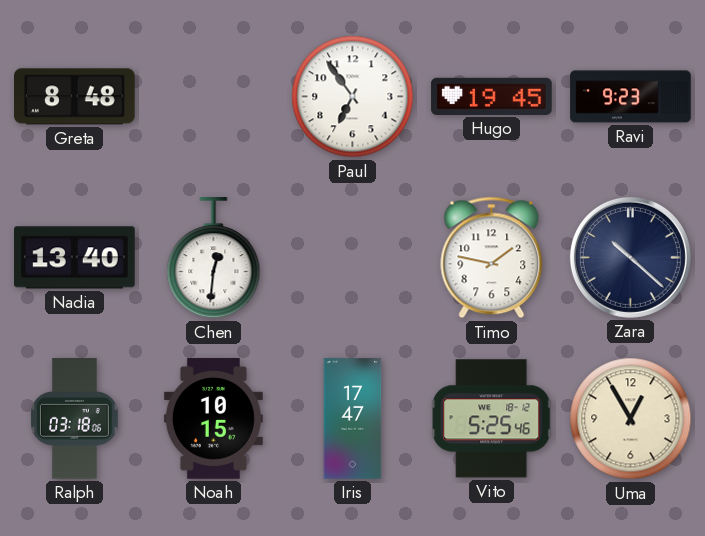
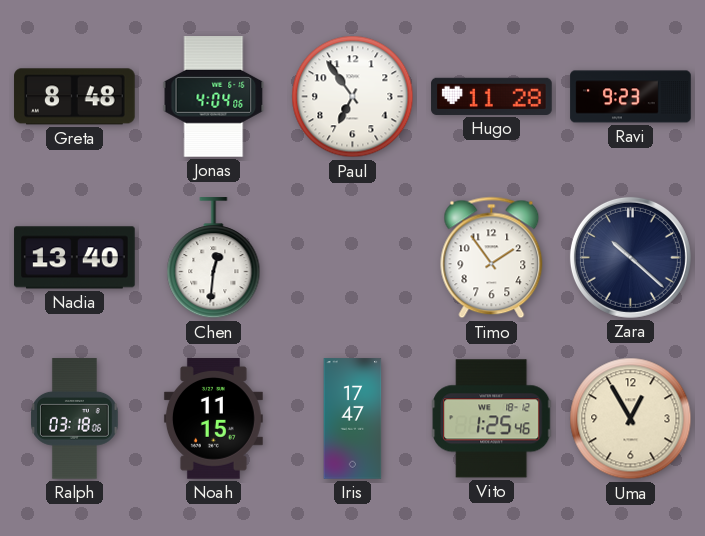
Jonas: none -> 4:04
Hugo: 19:45 -> 11:28
Timo: 1:47 -> 1:54
Noah: 10:15 -> 11:15
Vito: 5:25 -> 1:25
